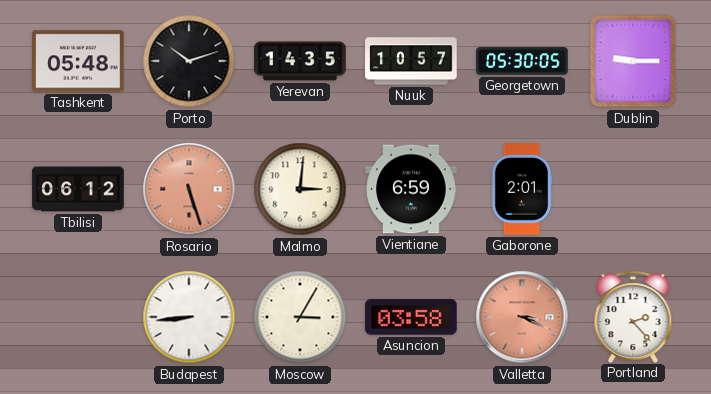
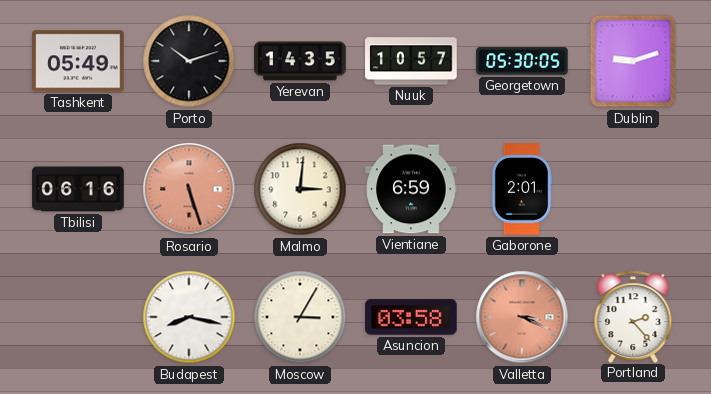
Tashkent: 05:48 -> 05:49
Dublin: 9:15 -> 9:12
Tbilisi: 06:12 -> 06:16
Budapest: 8:44 -> 8:17
